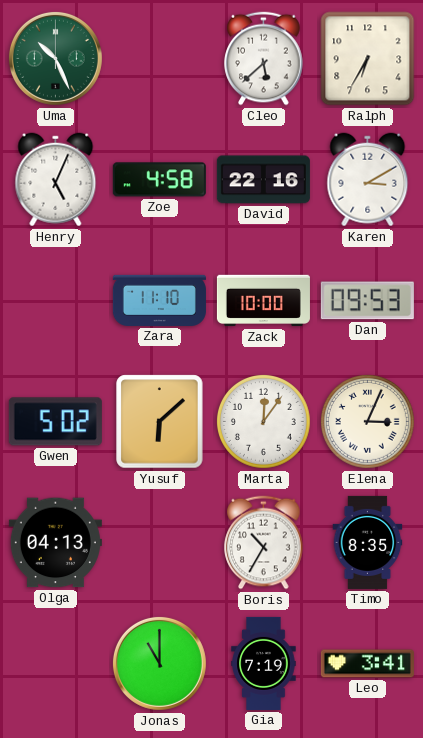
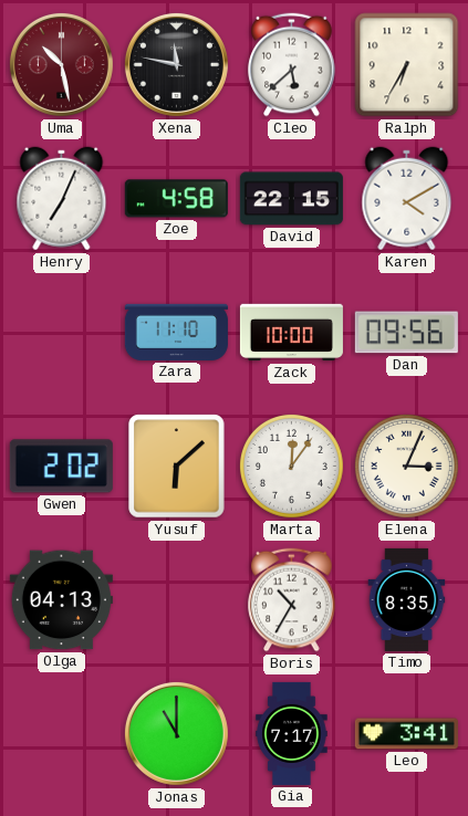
Uma: 10:26 -> 10:28
Uma dial: green -> burgundy
Xena: none -> 11:47
Henry: 5:04 -> 7:04
David: 22:16 -> 22:15
Karen: 3:10 -> 4:10
Dan: 09:53 -> 09:56
Gwen: 5:02 -> 2:02
Gia: 7:19 -> 7:17
